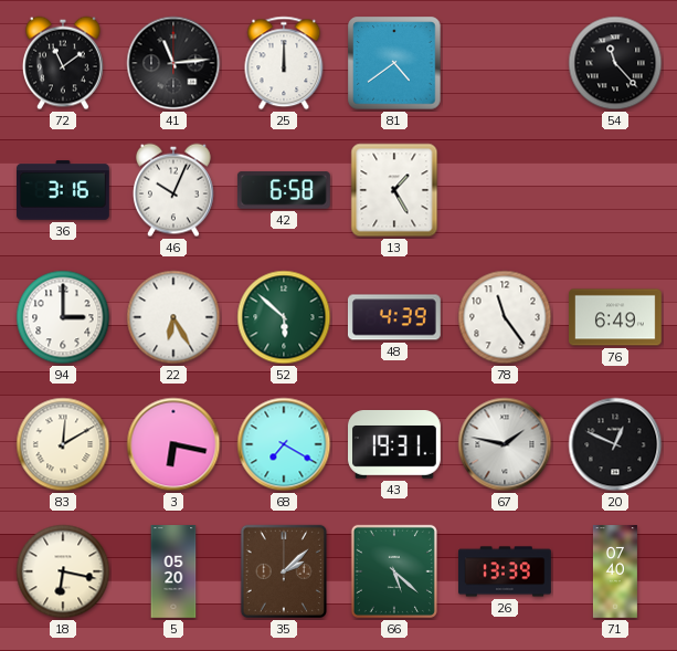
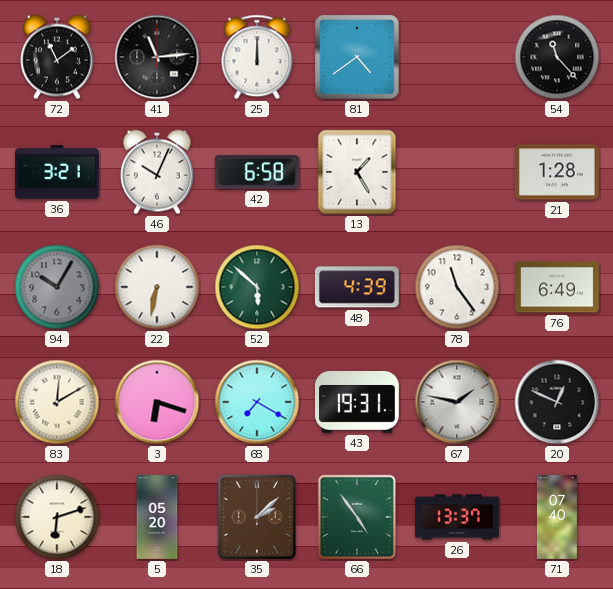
36: 3:16 -> 3:21
21: none -> 1:28
94: 3:00 -> 10:05
94 dial: white -> grey
22: 6:25 -> 6:32
3: 6:17 -> 6:18
18: 6:17 -> 6:12
66: 5:22 -> 4:54
26: 13:39 -> 13:37
